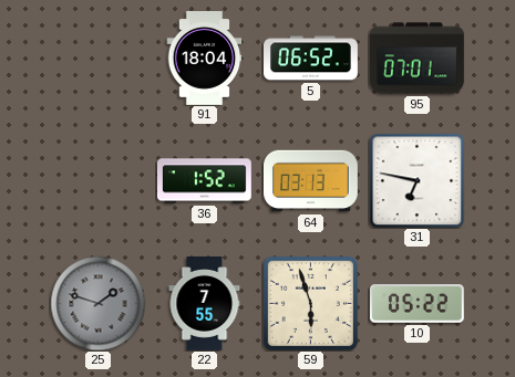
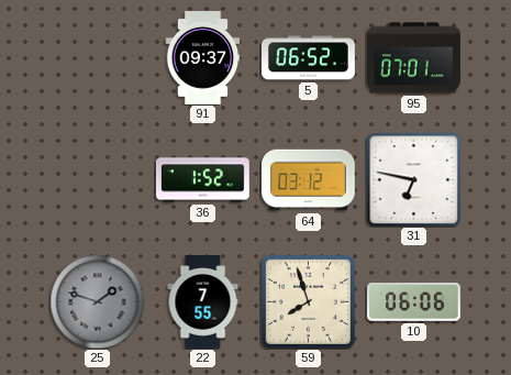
91: 18:04 -> 09:37
64: 03:13 -> 03:12
59: 5:57 -> 7:57
10: 05:22 -> 06:06
